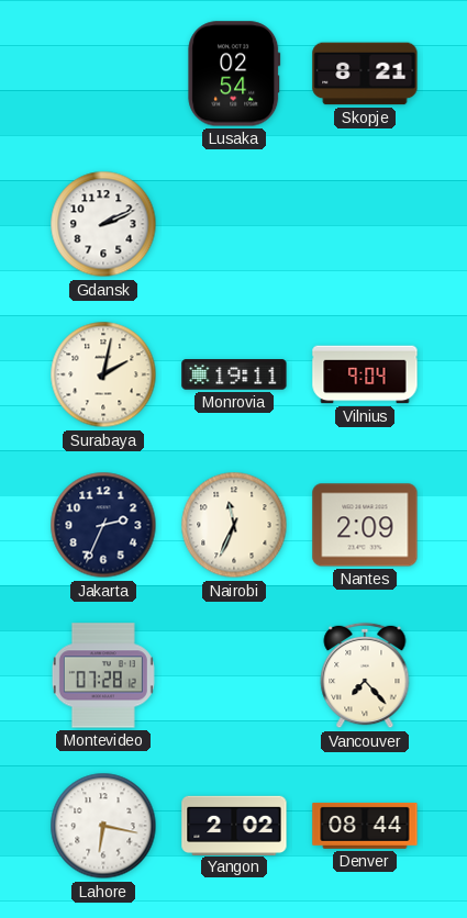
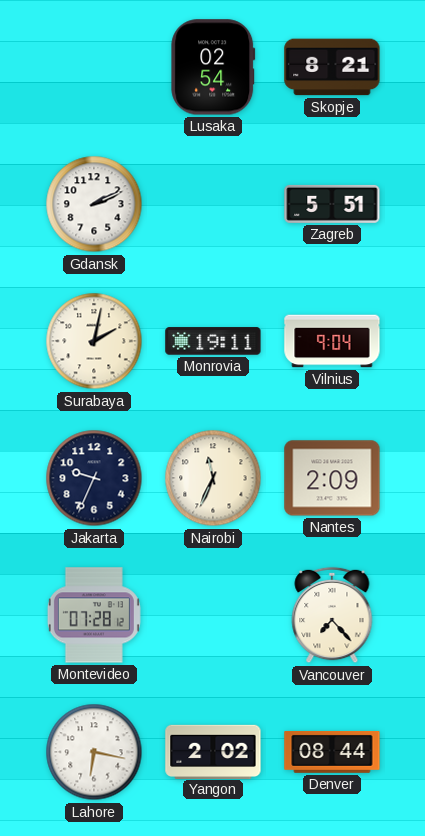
Zagreb: none -> 5:51
Jakarta: 2:34 -> 9:34
